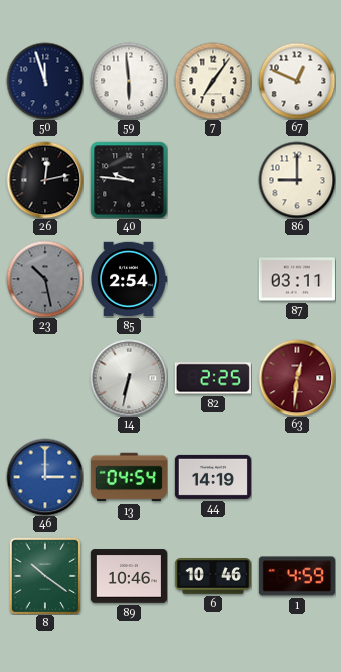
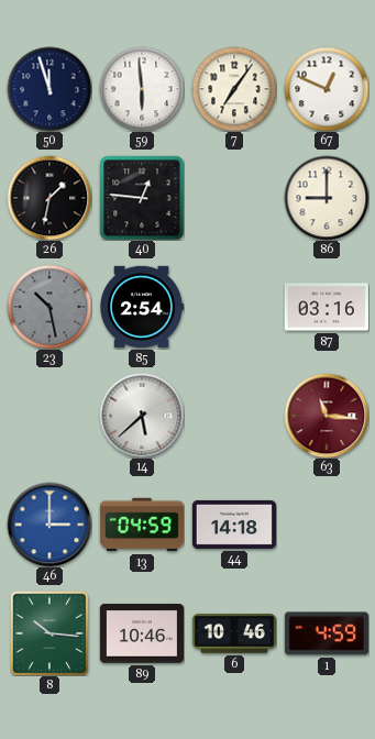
26: 12:13 -> 1:32
40: 9:46 -> 12:46
87: 03:11 -> 03:16
14: 6:32 -> 5:38
82: 2:25 -> none
63: 12:31 -> 11:16
13: 04:54 -> 04:59
44: 14:19 -> 14:18
8: 10:21 -> 10:16
